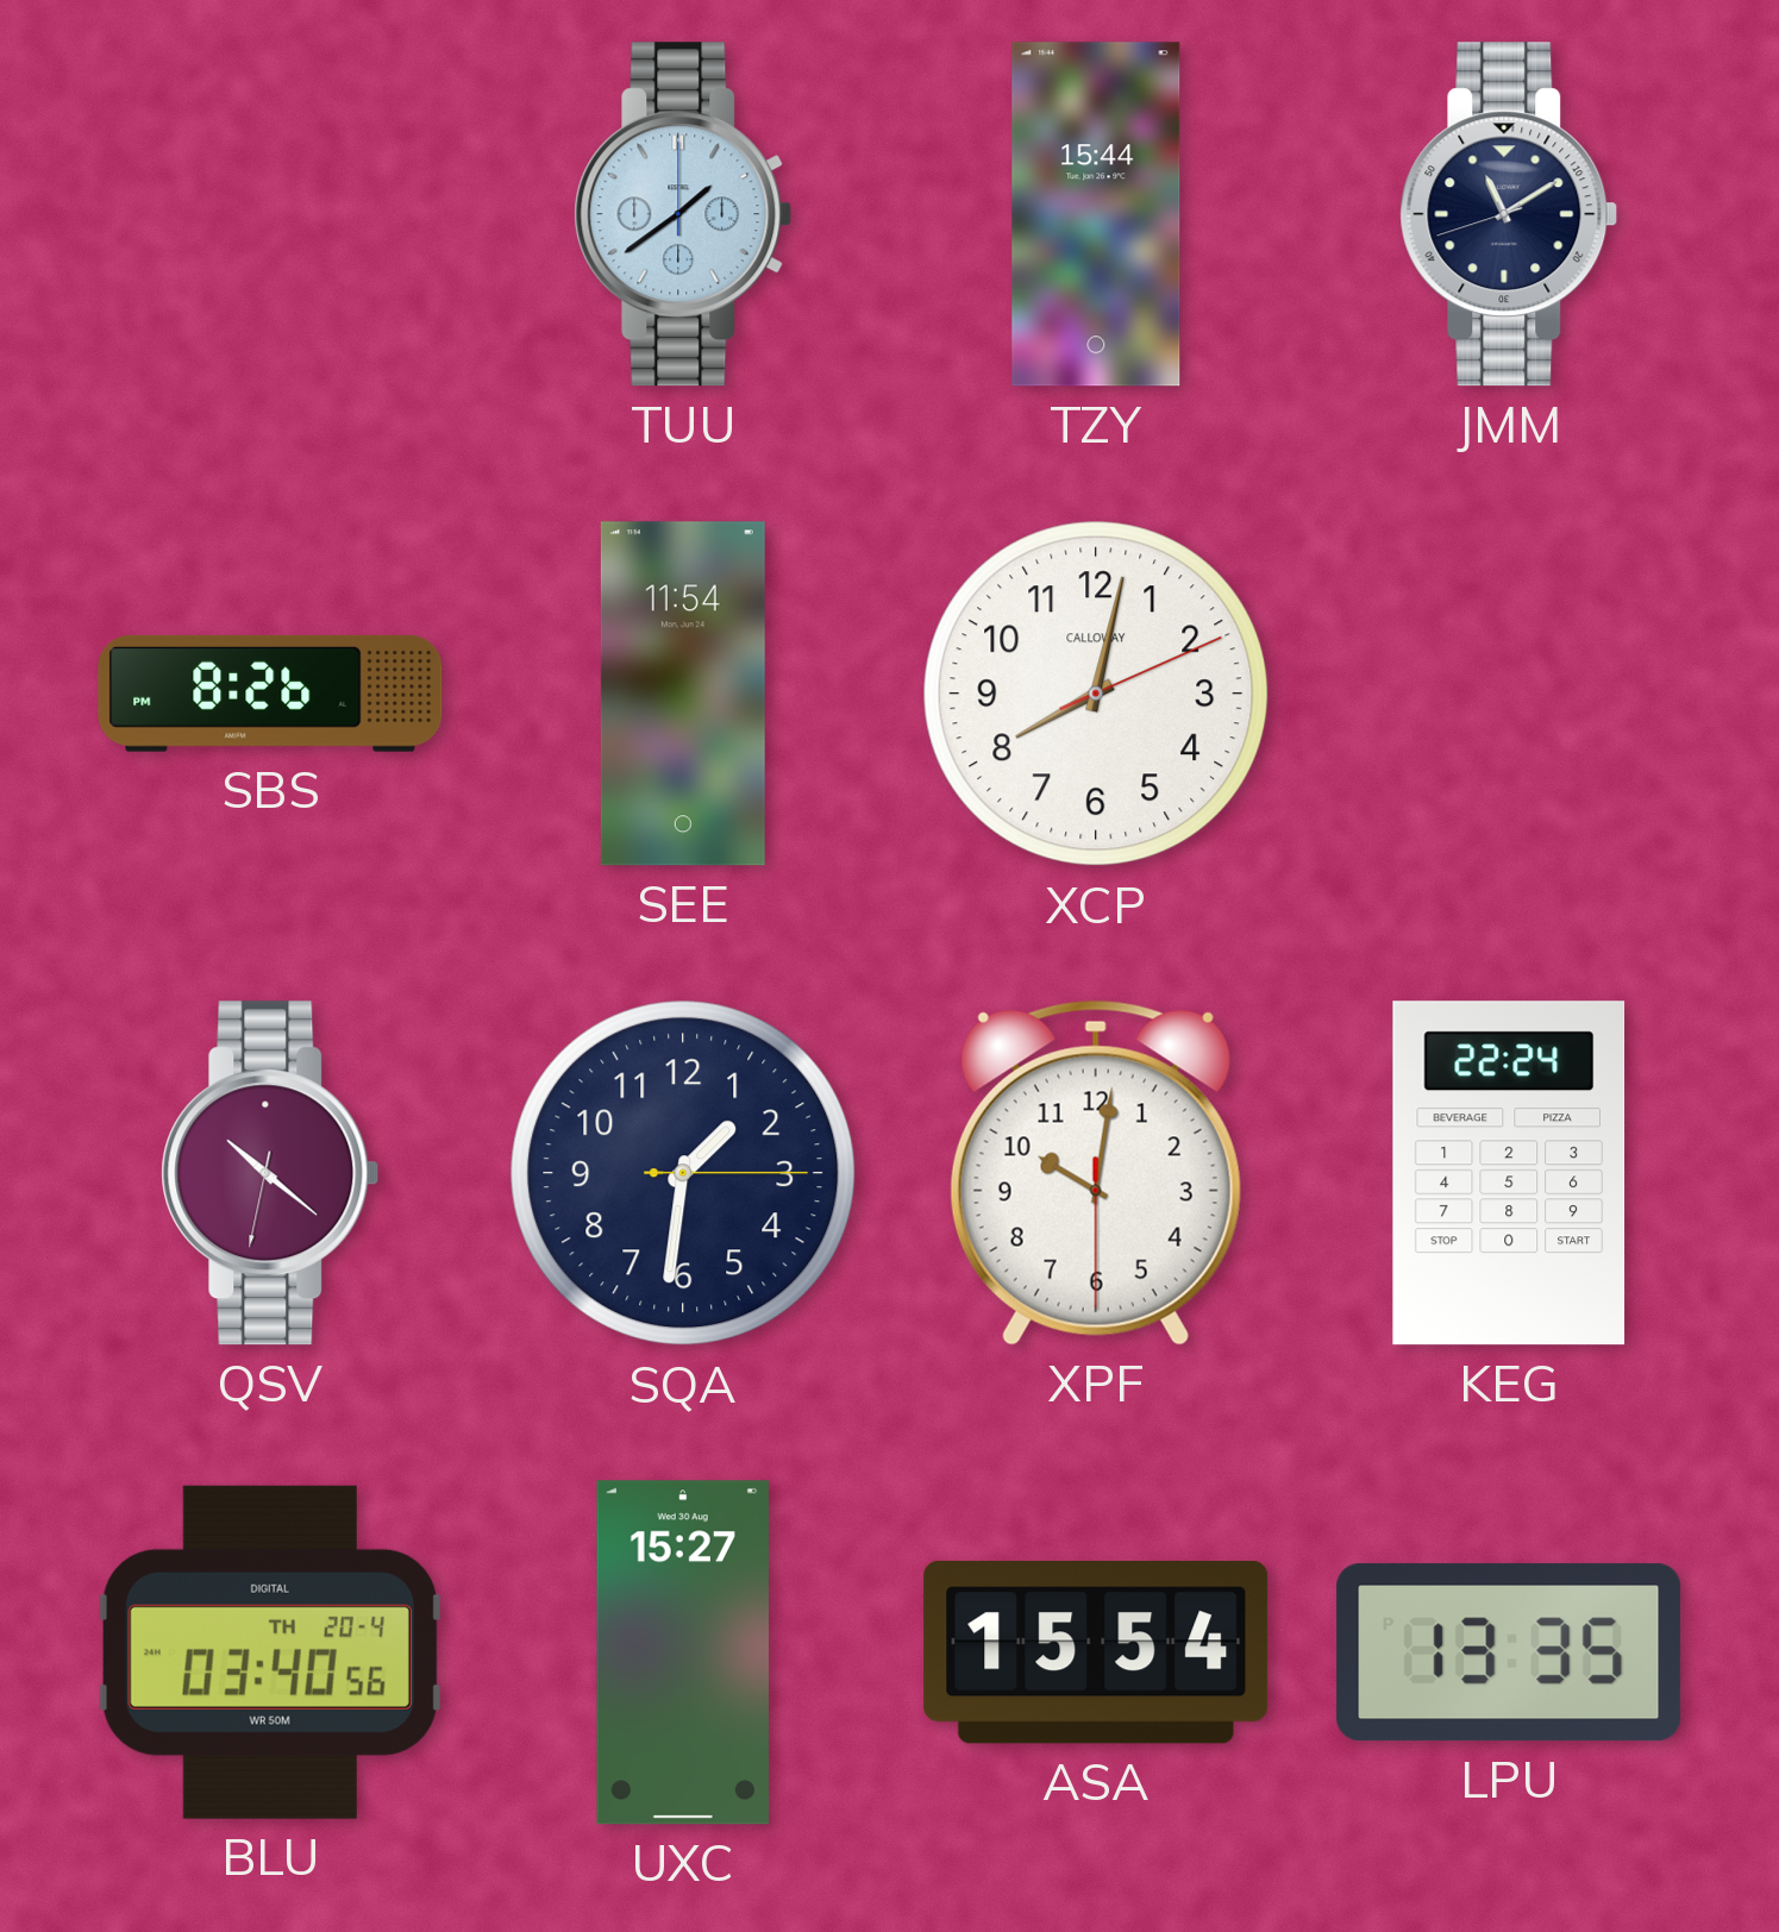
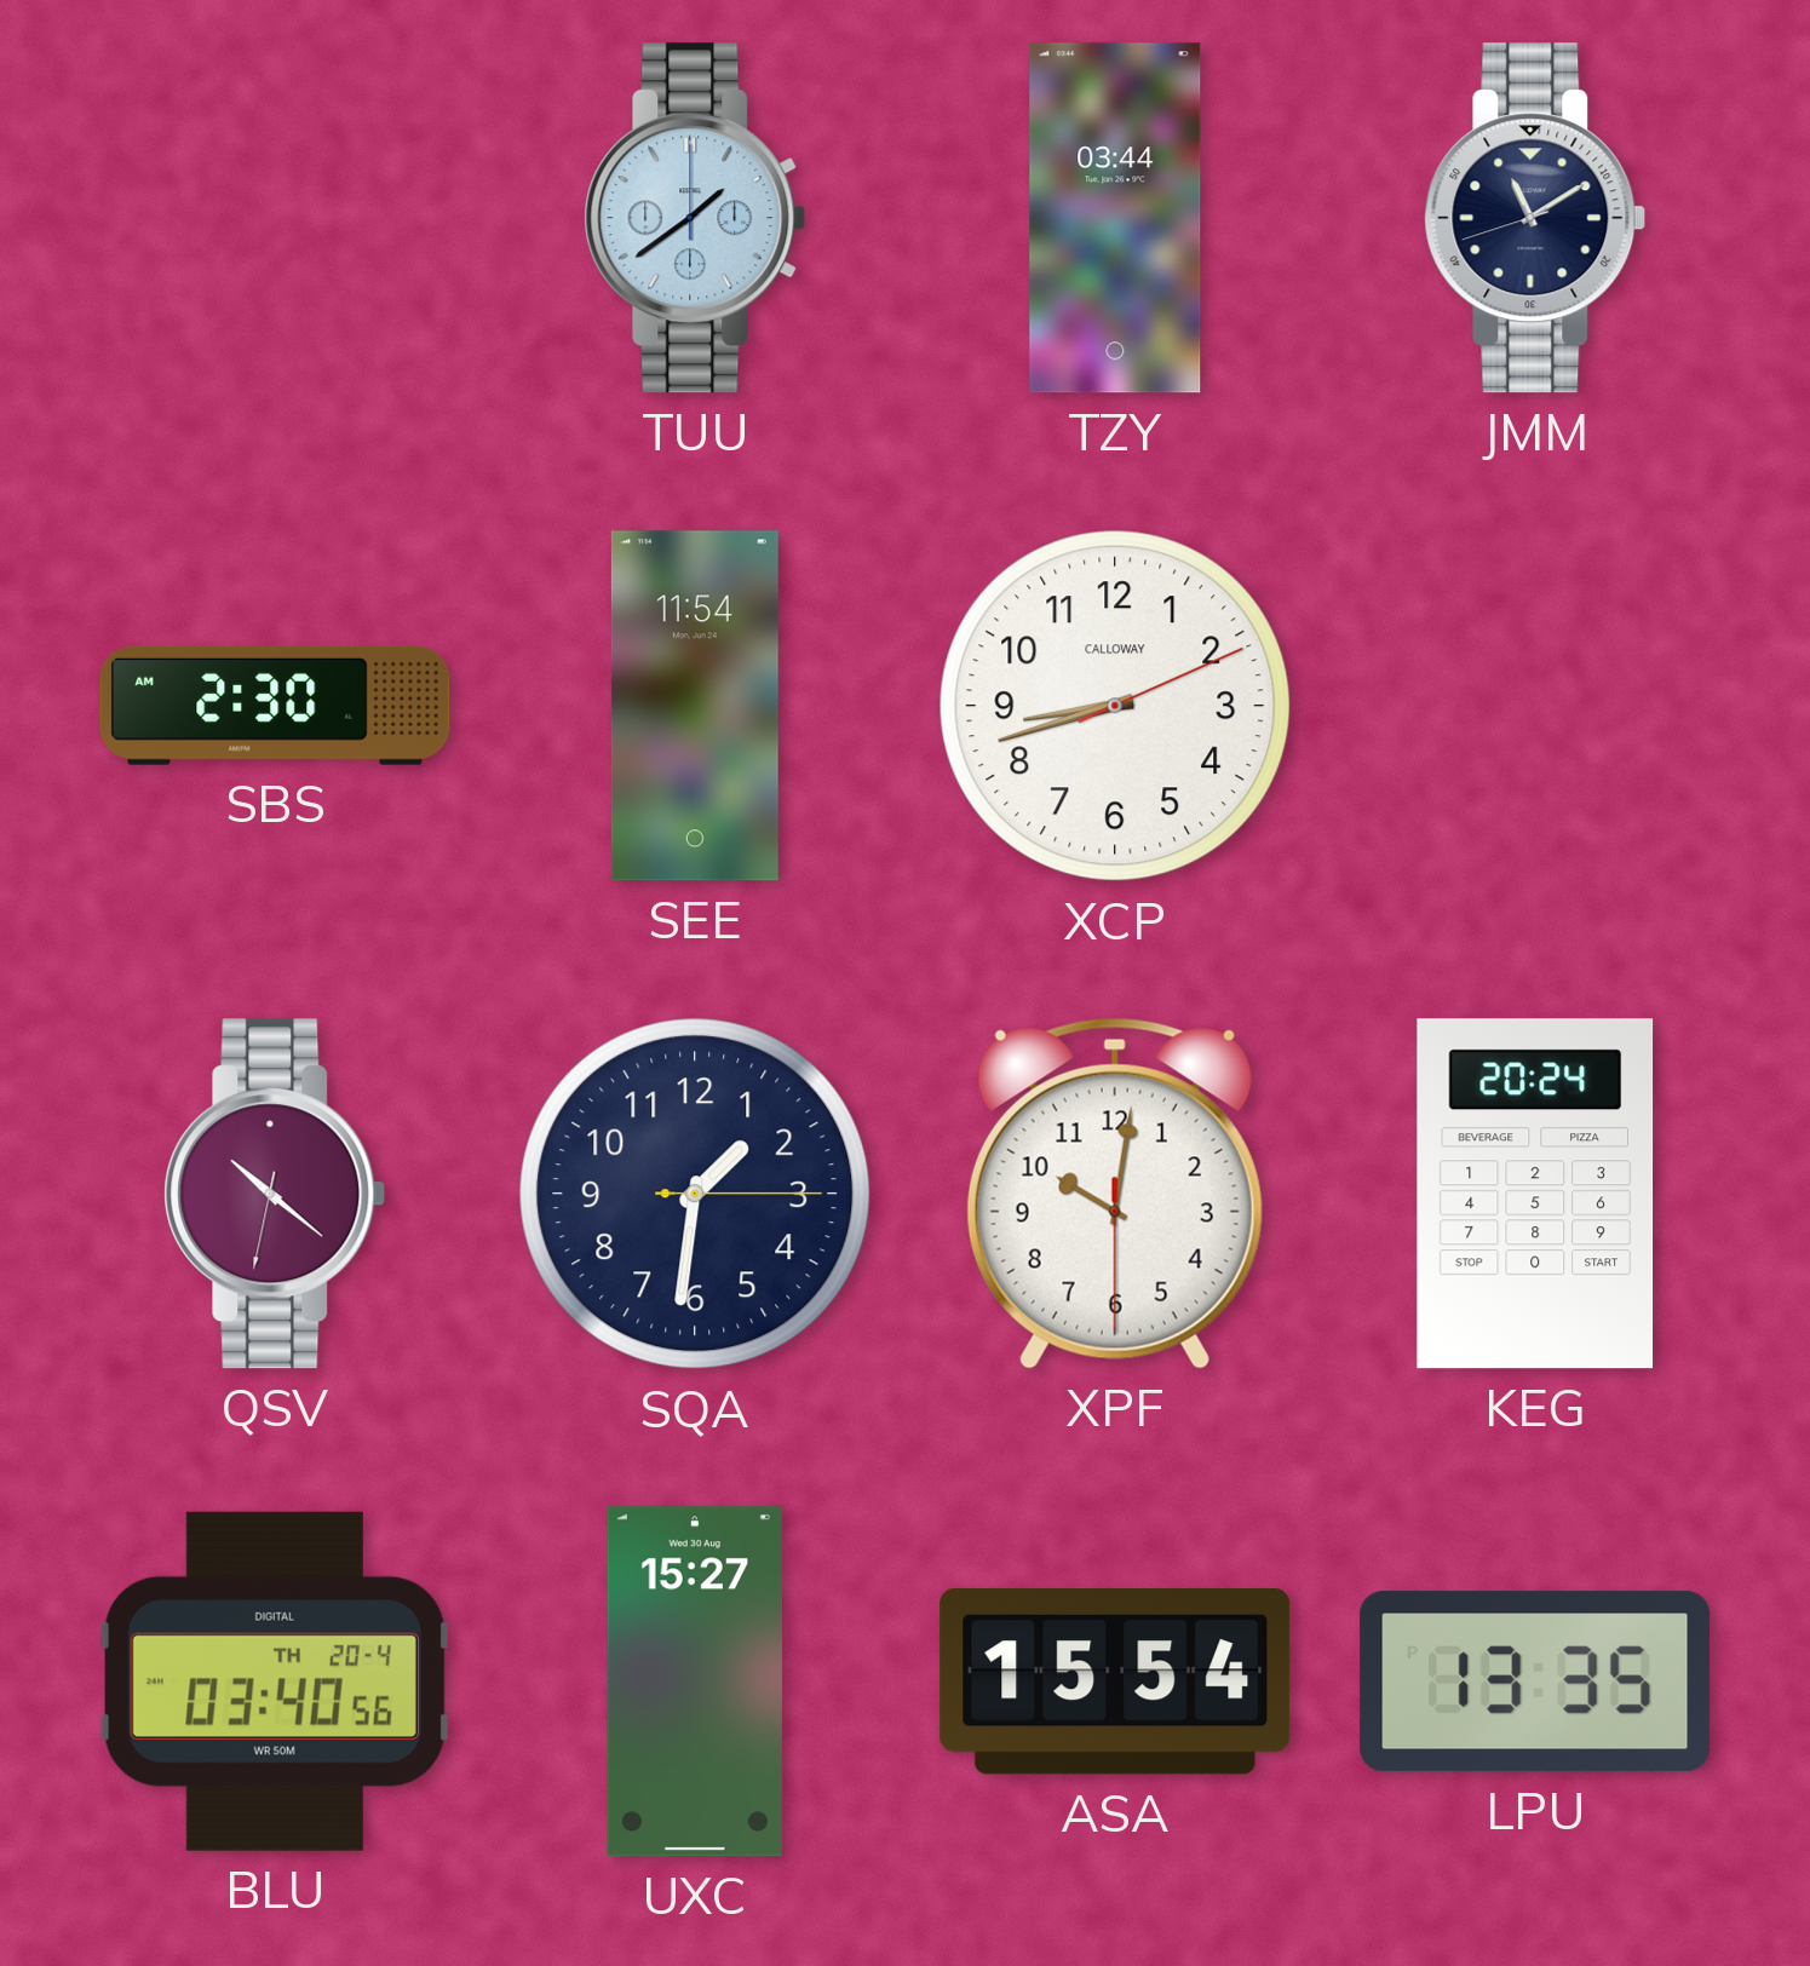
TZY: 15:44 -> 03:44
SBS: 8:26 -> 2:30
XCP: 8:02 -> 8:42
KEG: 22:24 -> 20:24
